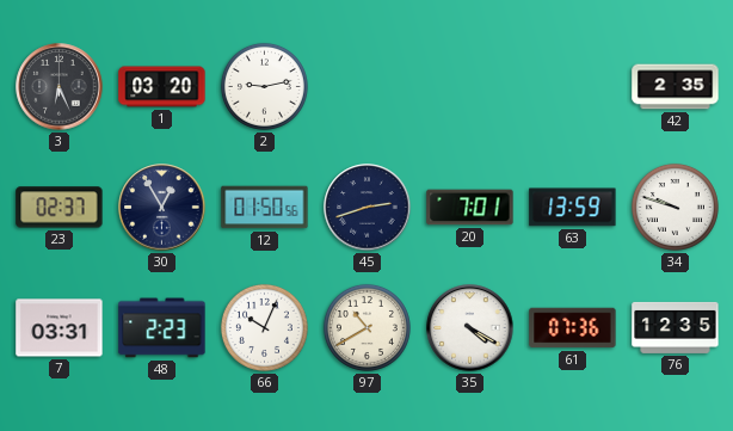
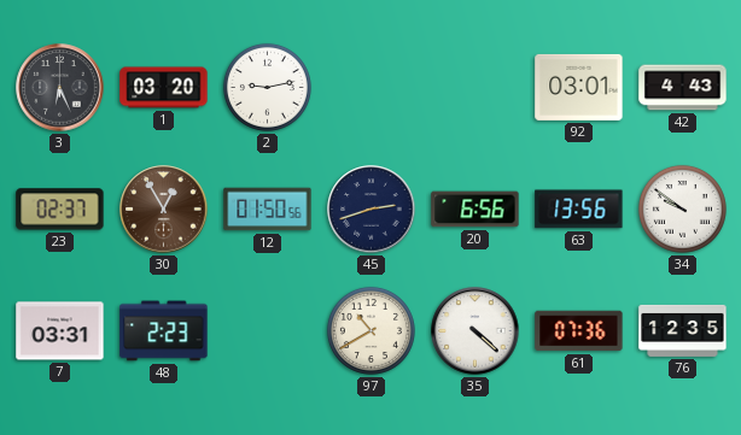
92: none -> 03:01
42: 2:35 -> 4:43
30 dial: navy -> brown
20: 7:01 -> 6:56
63: 13:59 -> 13:56
34: 9:48 -> 9:51
66: 10:04 -> none
35: 4:20 -> 4:22
